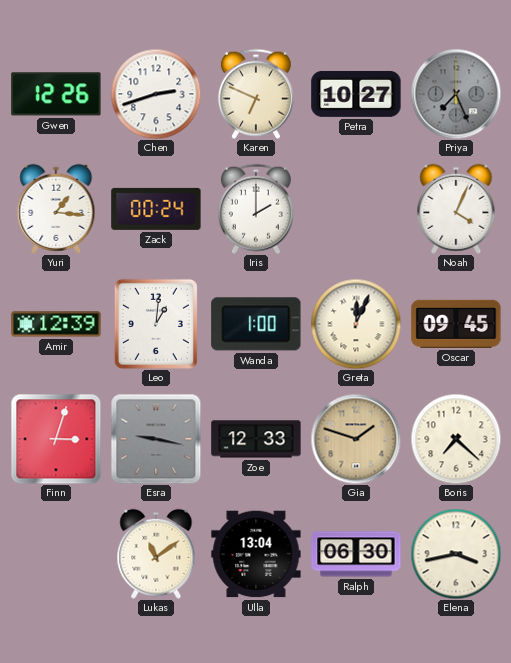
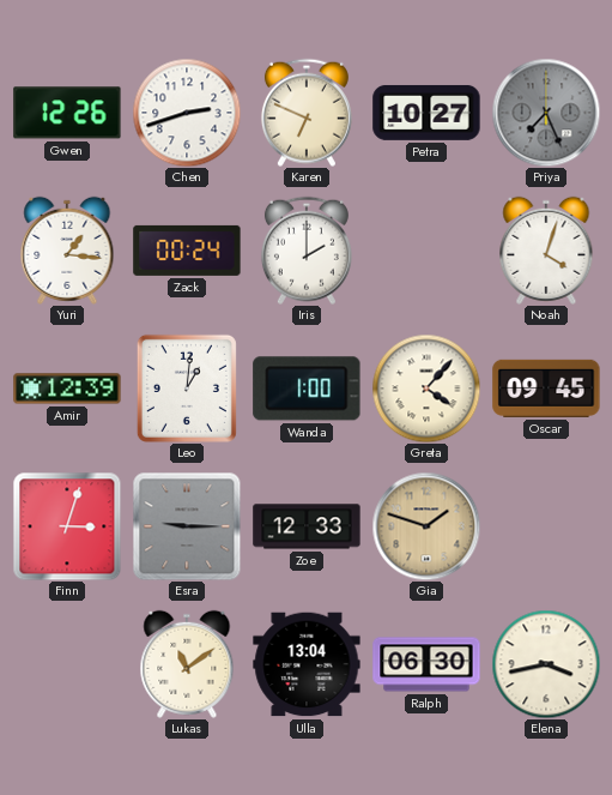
Noah: 4:04 -> 4:03
Greta: 12:04 -> 4:07
Esra: 9:17 -> 9:15
Boris: 7:22 -> none
